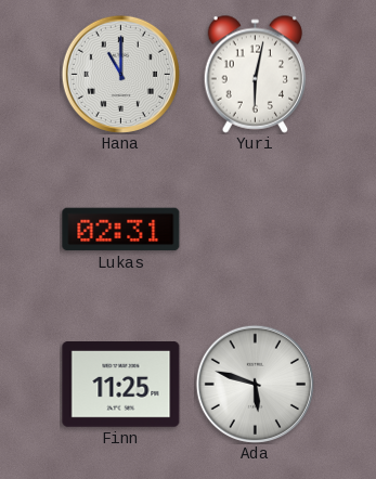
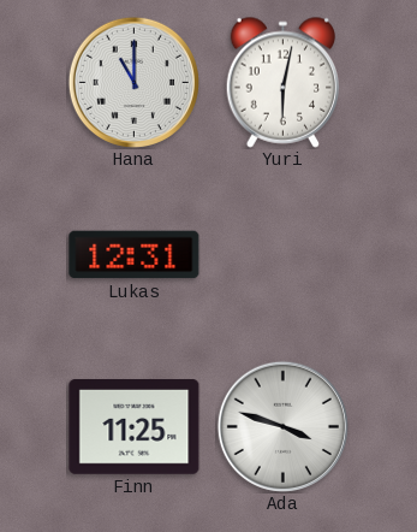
Lukas: 02:31 -> 12:31
Ada: 5:48 -> 3:48
